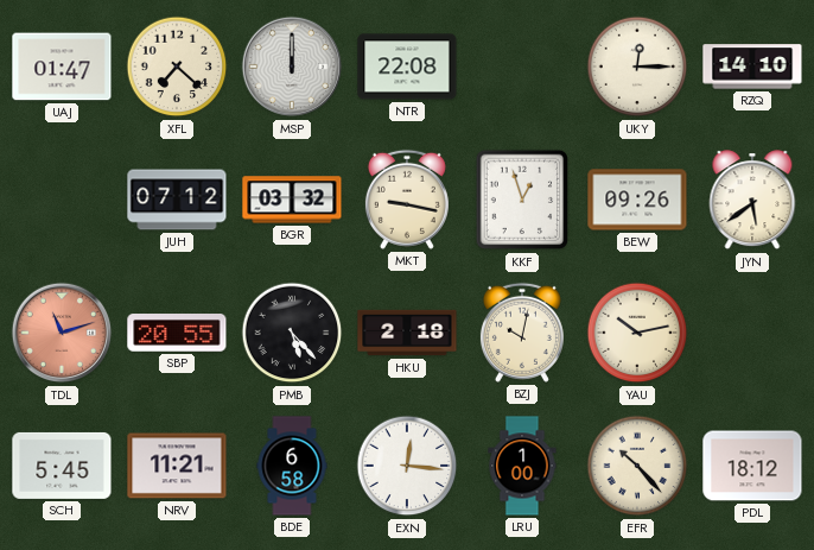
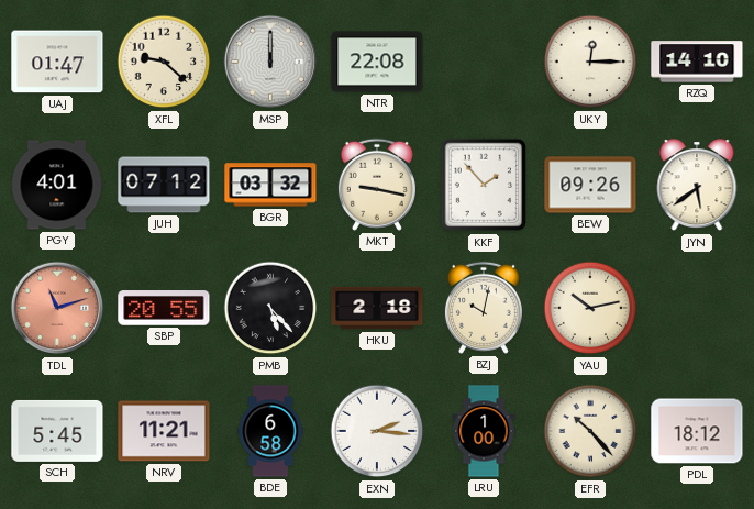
XFL: 7:22 -> 9:22
PGY: none -> 4:01
KKF: 12:57 -> 1:53
EXN: 12:16 -> 2:16
